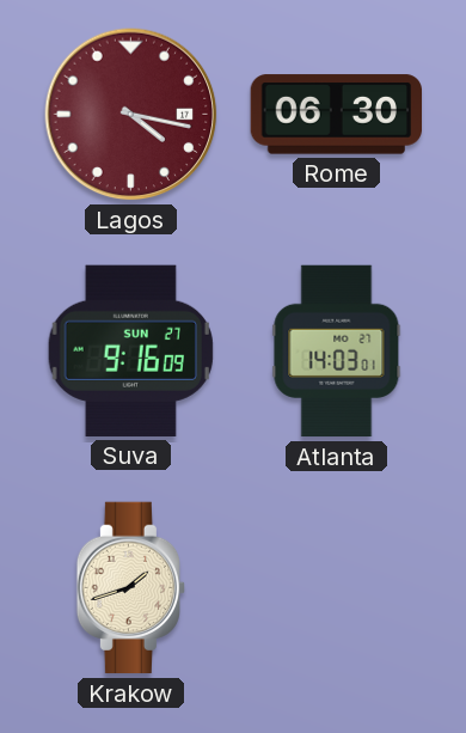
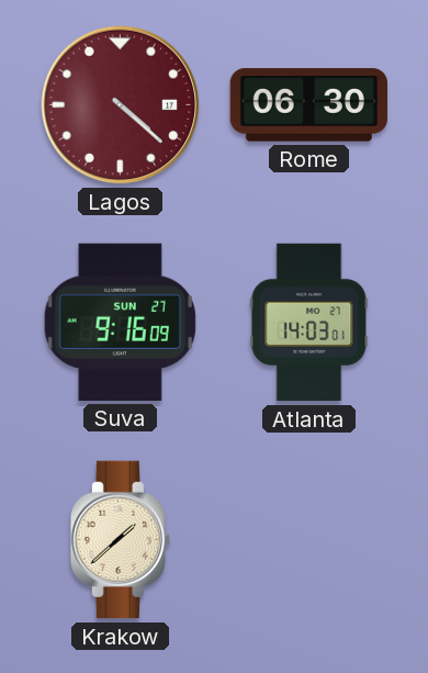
Lagos: 4:17 -> 4:22
Krakow: 1:42 -> 1:38
